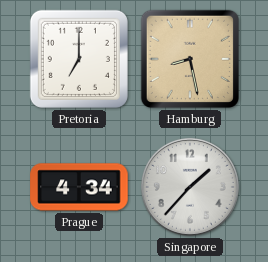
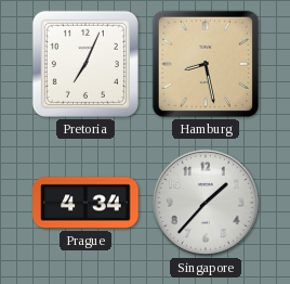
Pretoria: 7:00 -> 7:04
